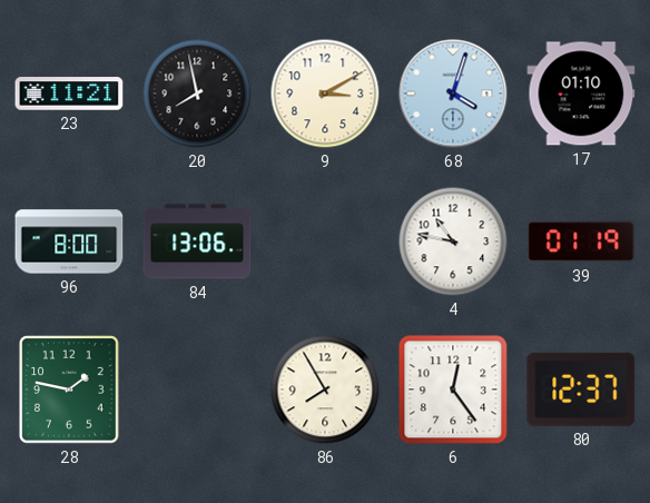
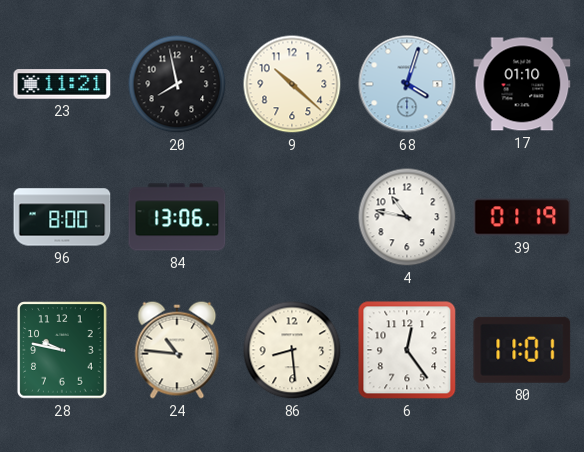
9: 3:10 -> 10:22
28: 1:47 -> 9:47
24: none -> 10:46
86: 7:55 -> 8:29
80: 12:37 -> 11:01
